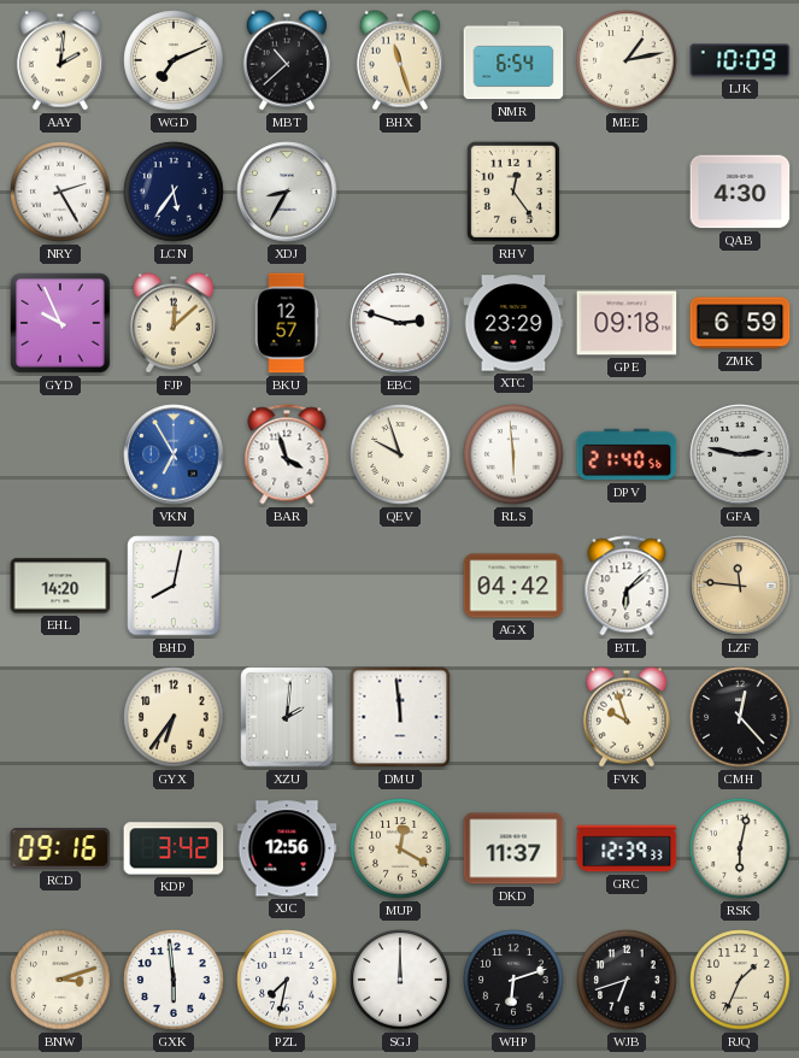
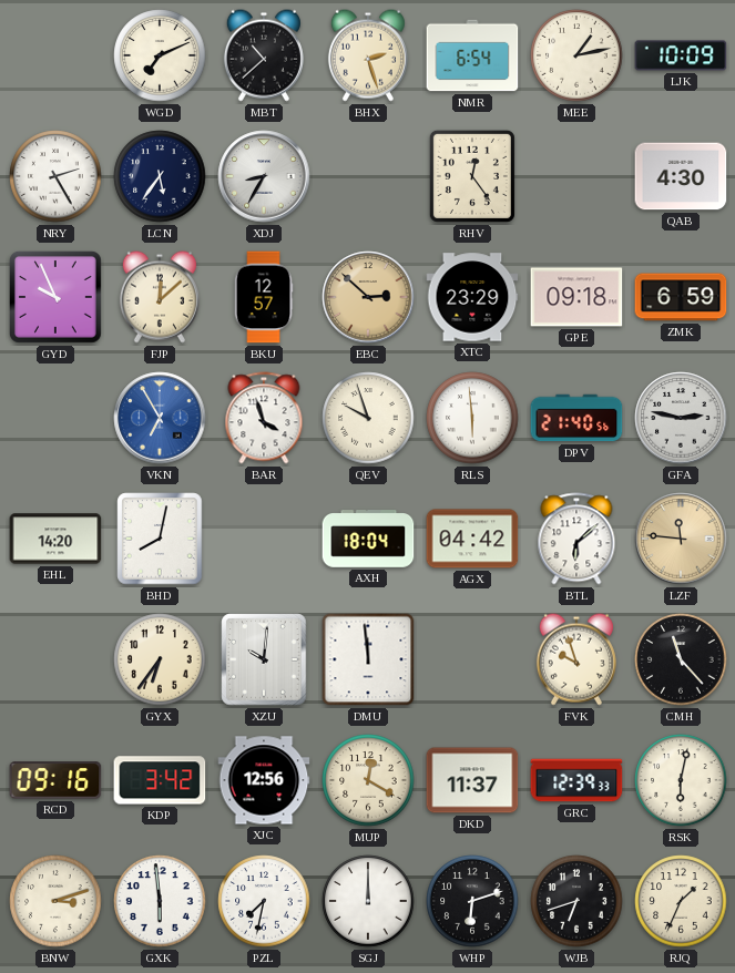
AAY: 2:01 -> none
BHX: 11:27 -> 2:27
EBC: 2:48 -> 2:52
EBC dial: white -> champagne
AXH: none -> 18:04
XZU: 2:01 -> 10:01
CMH: 12:23 -> 11:23
